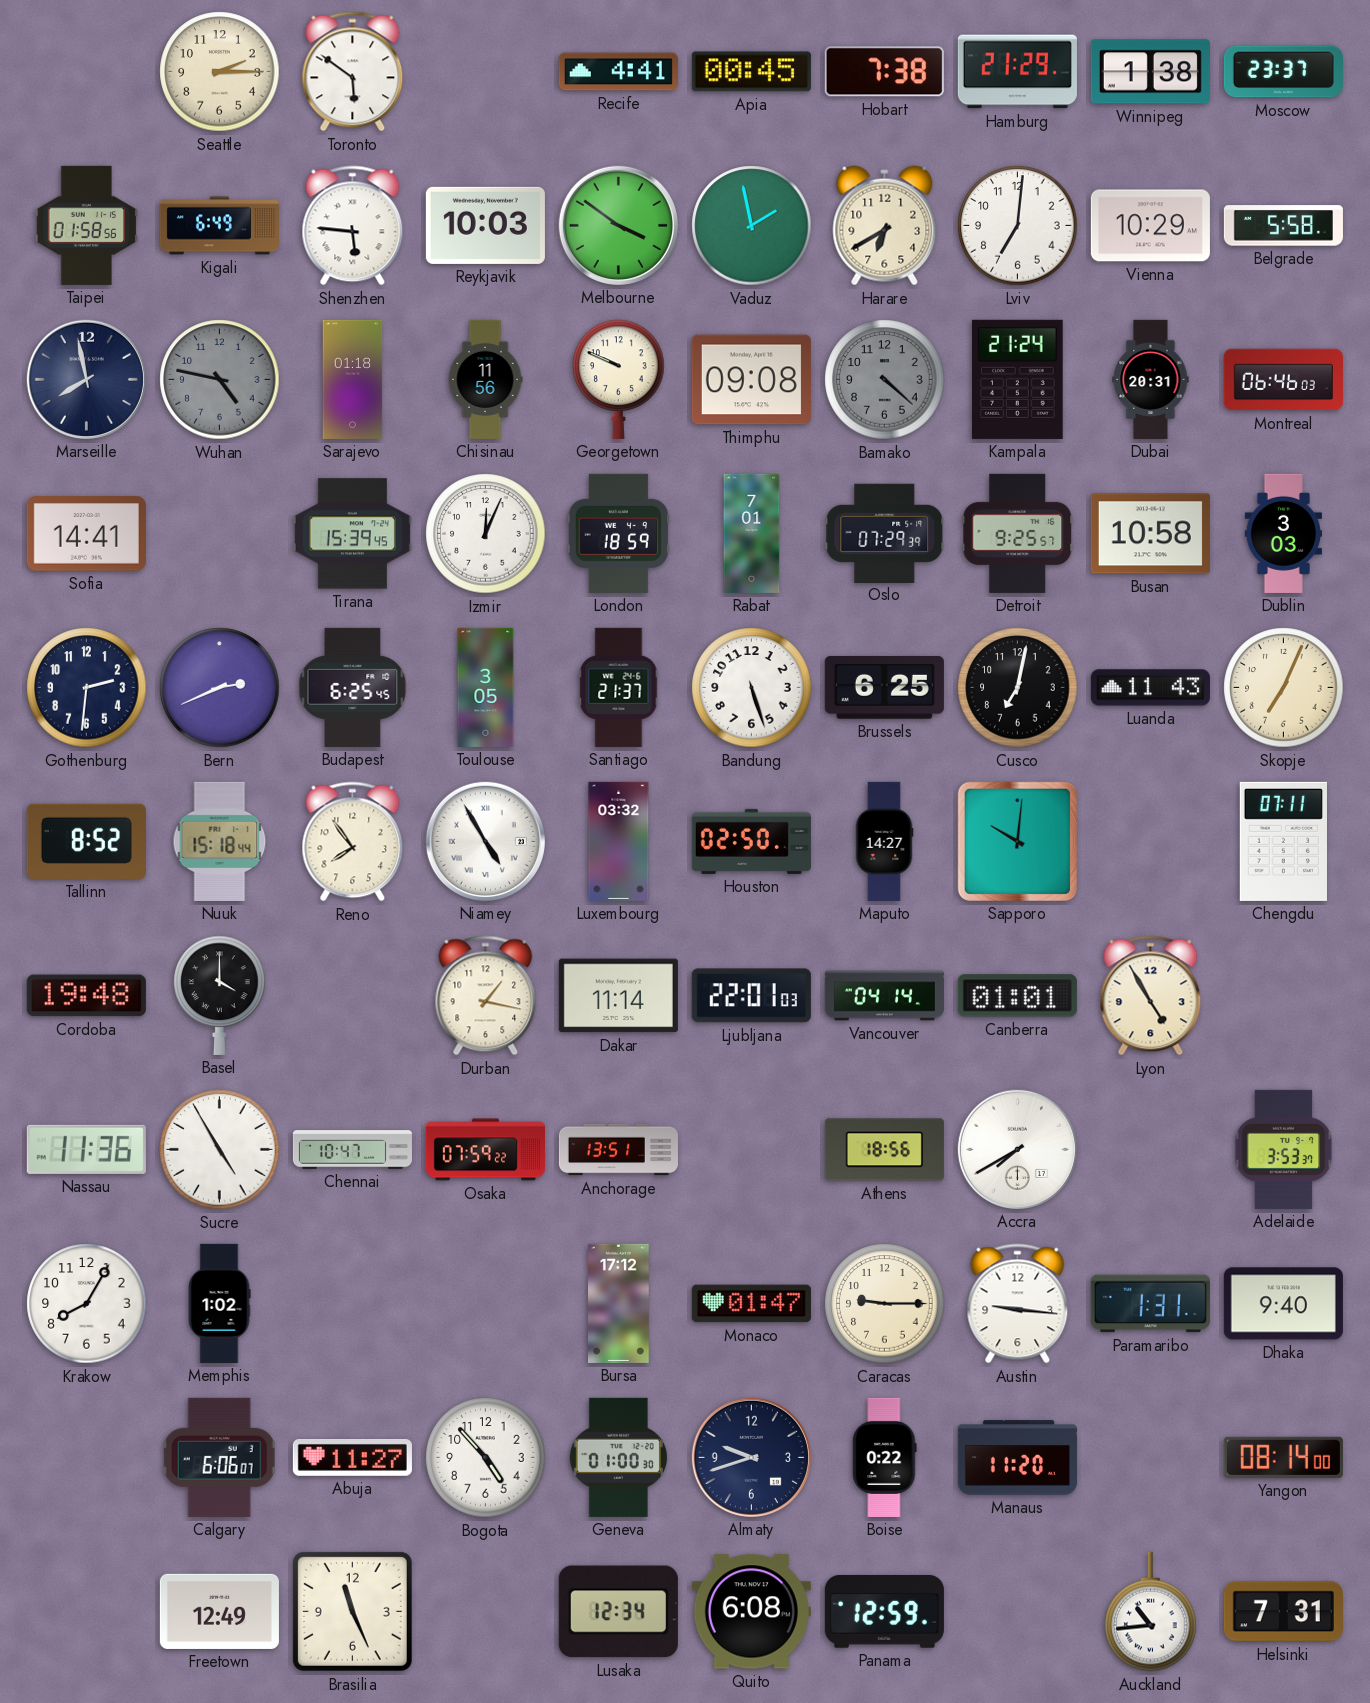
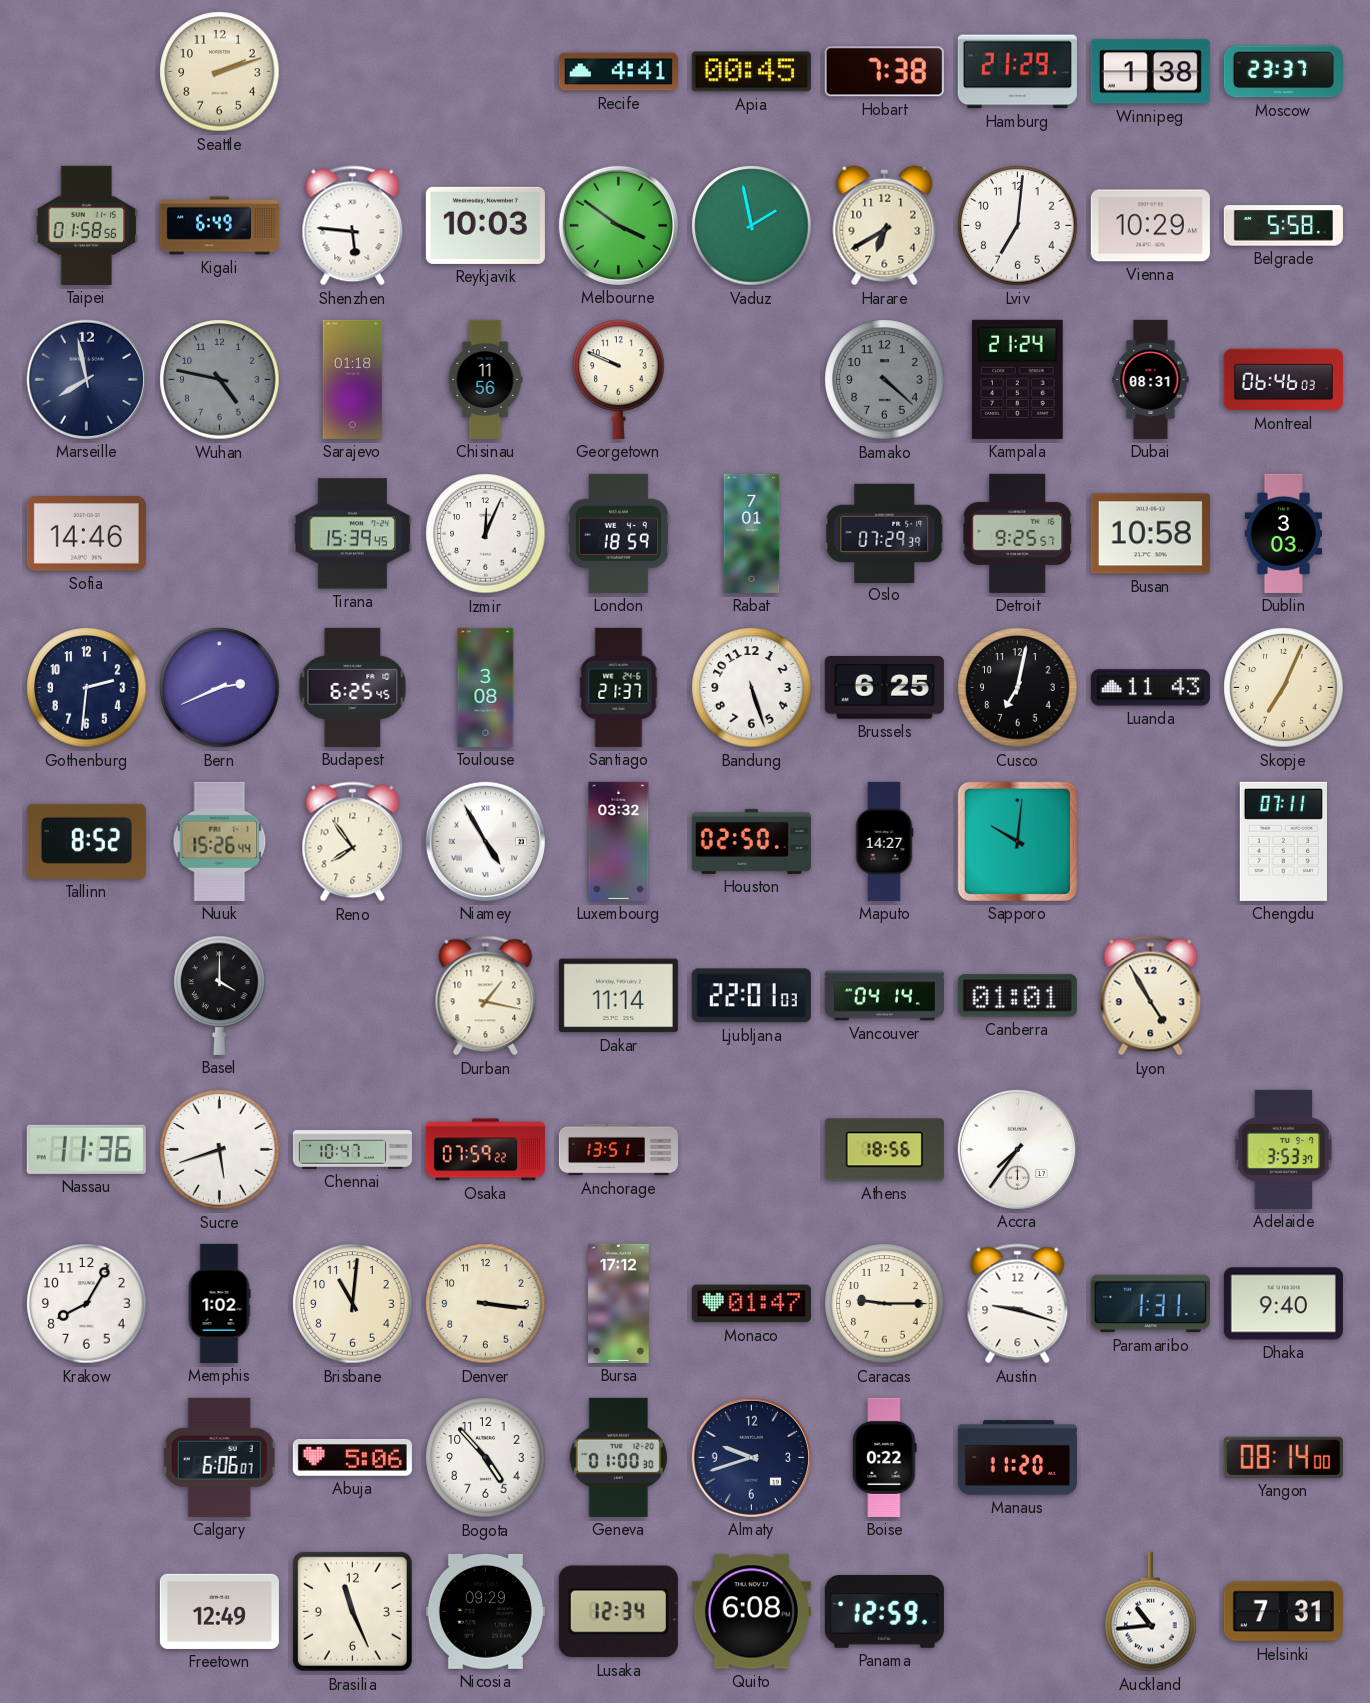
Seattle: 2:15 -> 2:12
Toronto: 5:51 -> none
Thimphu: 09:08 -> none
Dubai: 20:31 -> 08:31
Sofia: 14:41 -> 14:46
Toulouse: 3:05 -> 3:08
Nuuk: 15:18 -> 15:26
Cordoba: 19:48 -> none
Sucre: 4:55 -> 5:42
Accra: 7:40 -> 7:36
Brisbane: none -> 11:01
Denver: none -> 3:16
Austin: 9:16 -> 9:18
Abuja: 11:27 -> 5:06
Nicosia: none -> 09:29
